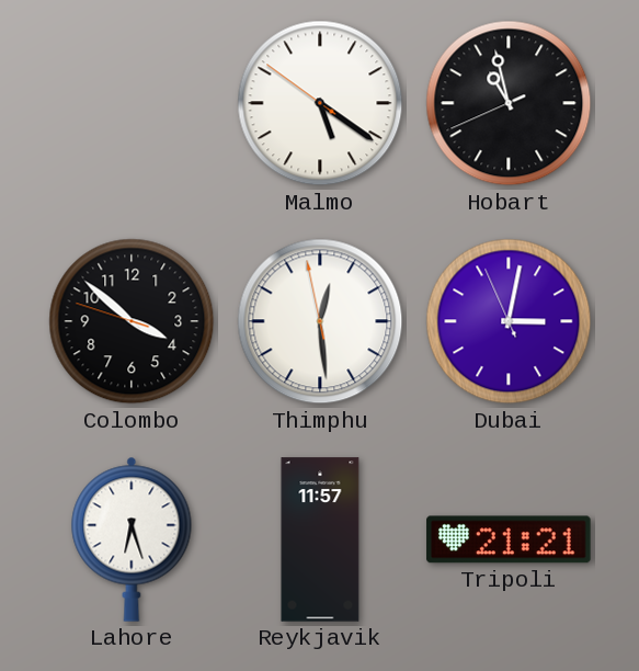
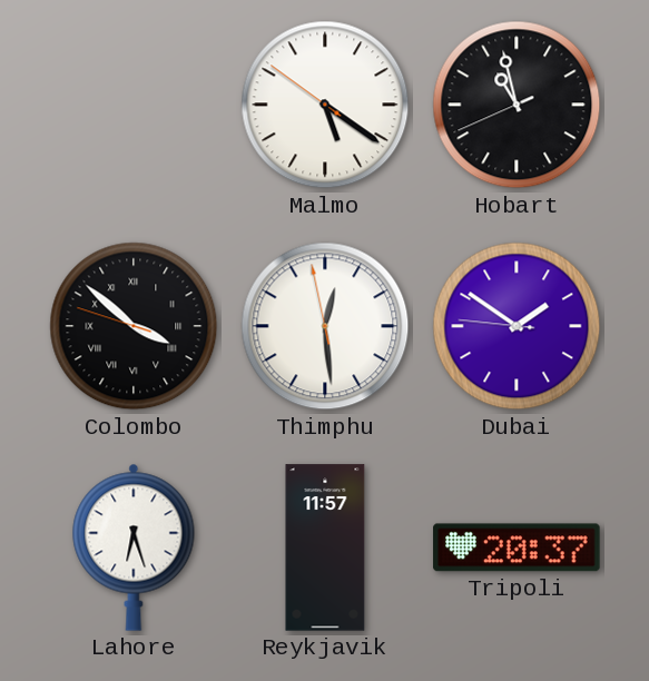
Colombo numerals: Arabic -> Roman
Dubai: 3:01 -> 1:50
Tripoli: 21:21 -> 20:37
